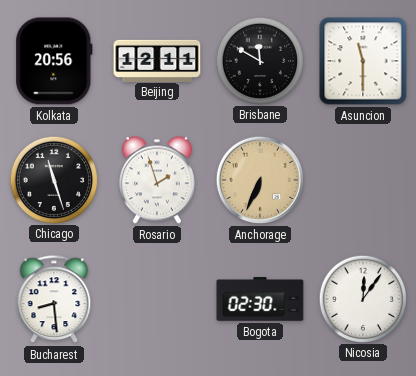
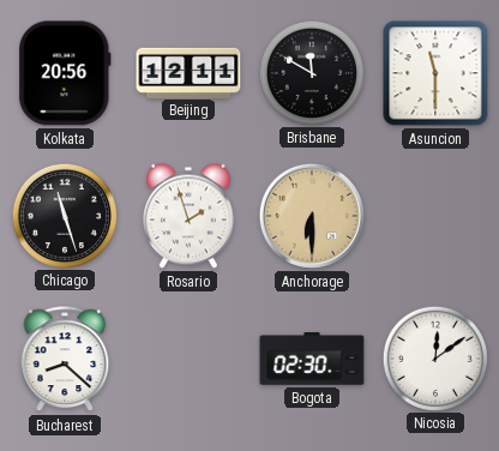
Anchorage: 6:34 -> 6:30
Bucharest: 8:29 -> 8:22
Nicosia: 12:06 -> 12:09
